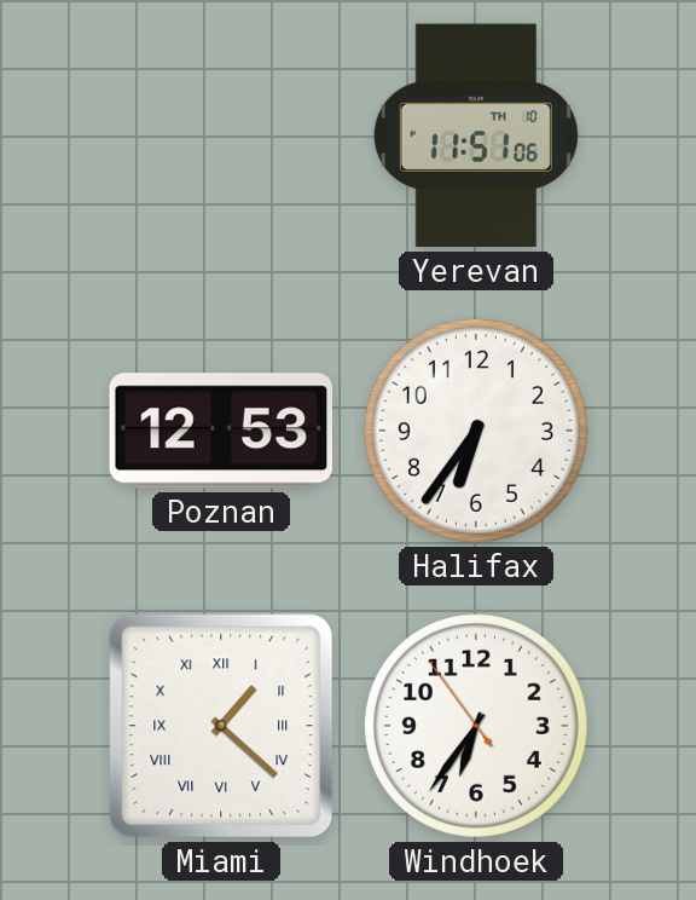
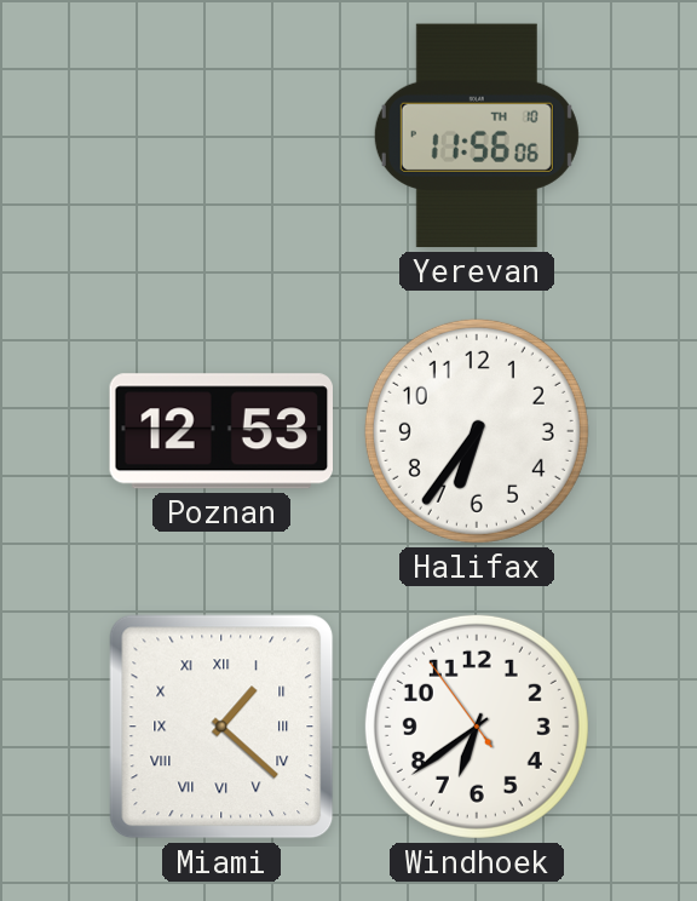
Yerevan: 11:51 -> 11:56
Windhoek: 6:35 -> 6:38
